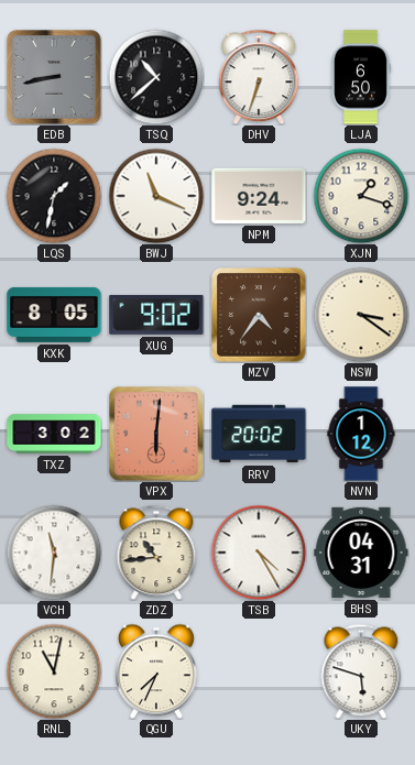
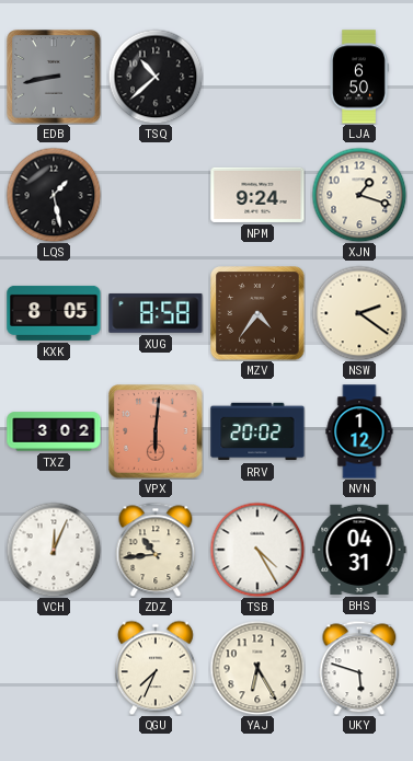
DHV: 6:33 -> none
LQS: 1:32 -> 1:28
BWJ: 11:19 -> none
XUG: 9:02 -> 8:58
NSW: 3:21 -> 2:21
VCH: 11:31 -> 12:04
RNL: 11:02 -> none
YAJ: none -> 6:25
